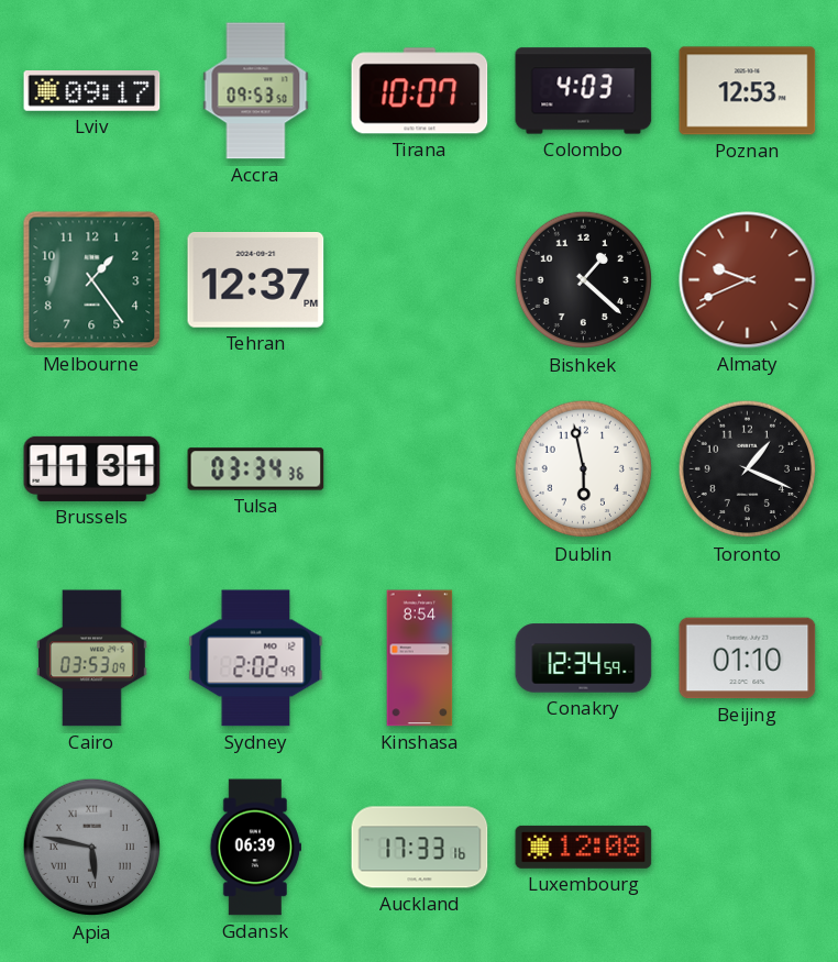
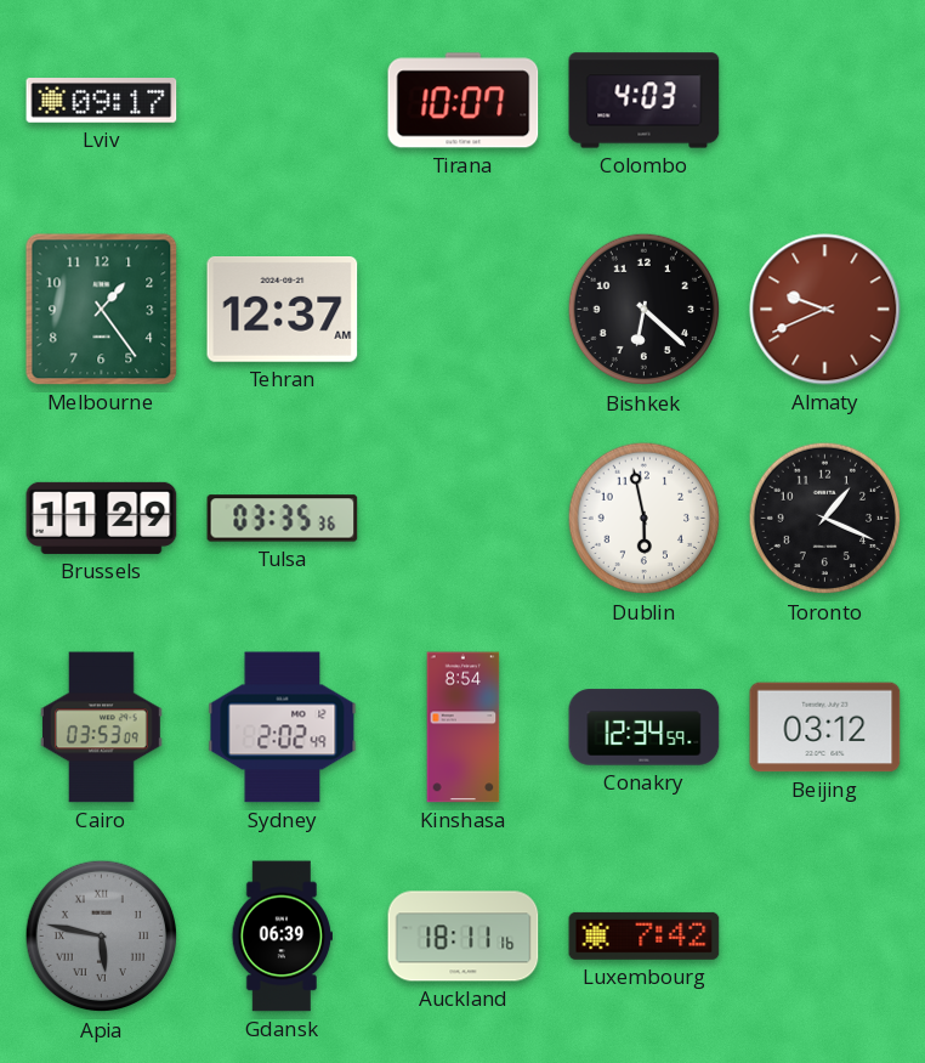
Accra: 09:53 -> none
Poznan: 12:53 -> none
Tehran: 12:37 PM -> 12:37 AM
Bishkek: 1:22 -> 6:22
Brussels: 11:31 -> 11:29
Tulsa: 03:34 -> 03:35
Beijing: 01:10 -> 03:12
Auckland: 17:33 -> 18:11
Luxembourg: 12:08 -> 7:42
